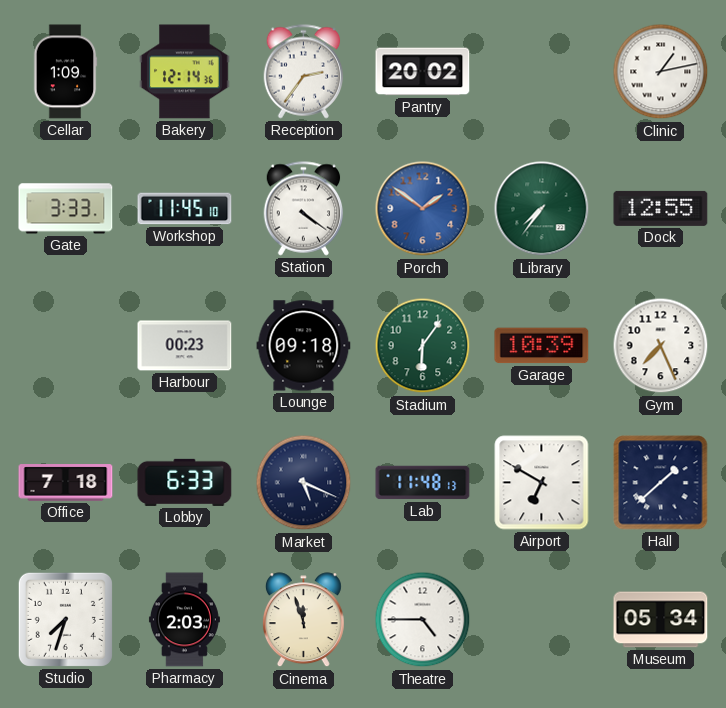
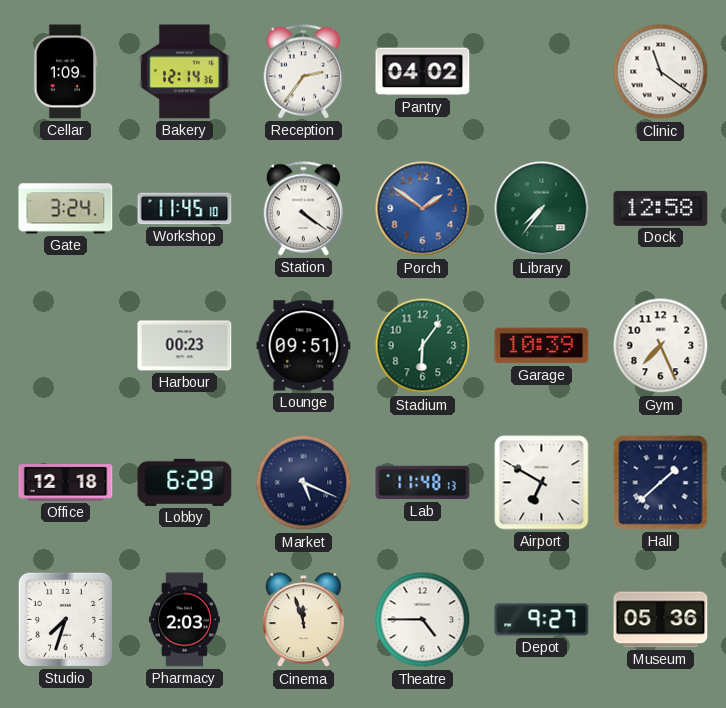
Pantry: 20:02 -> 04:02
Clinic: 1:13 -> 11:21
Gate: 3:33 -> 3:24
Dock: 12:55 -> 12:58
Lounge: 09:18 -> 09:51
Office: 7:18 -> 12:18
Lobby: 6:33 -> 6:29
Depot: none -> 9:27
Museum: 05:34 -> 05:36
